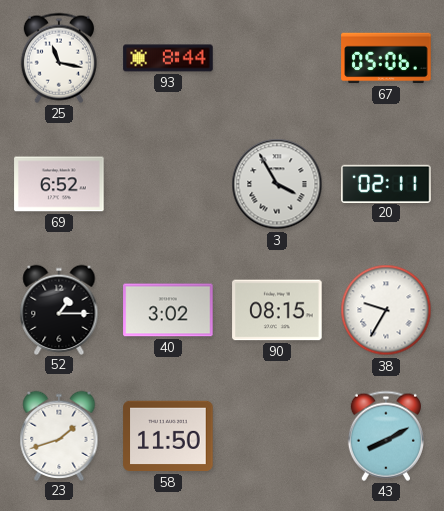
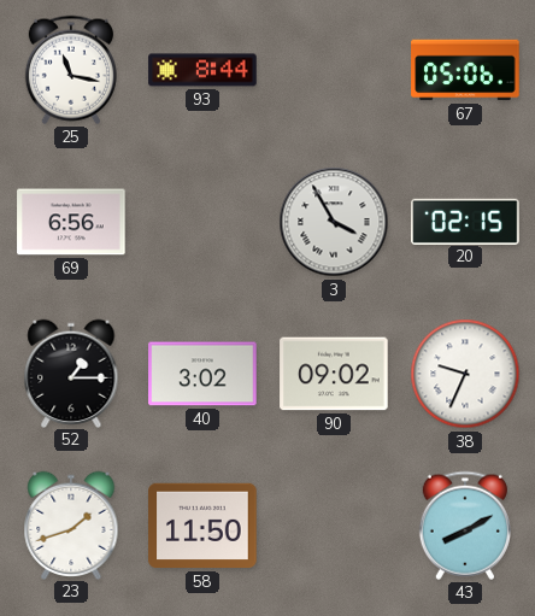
69: 6:52 -> 6:56
20: 02:11 -> 02:15
90: 08:15 -> 09:02
38: 9:35 -> 9:34
